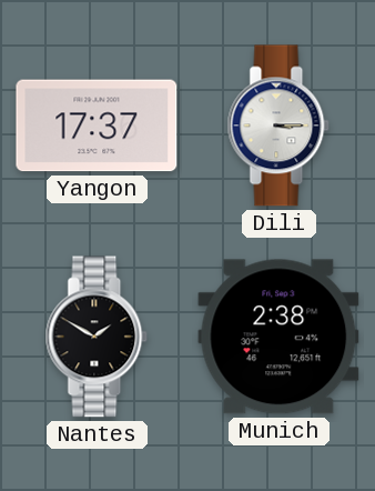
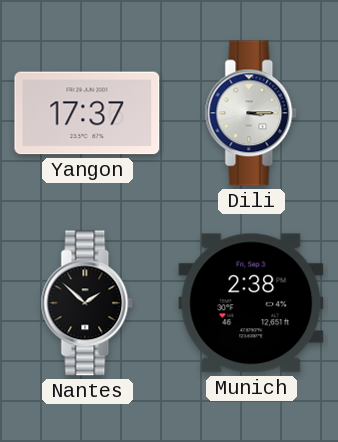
Nantes: 1:50 -> 1:52
